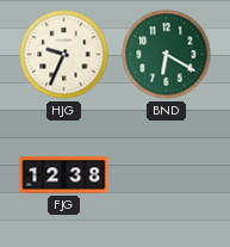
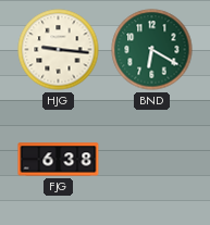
HJG: 9:34 -> 9:16
FJG: 12:38 -> 6:38
